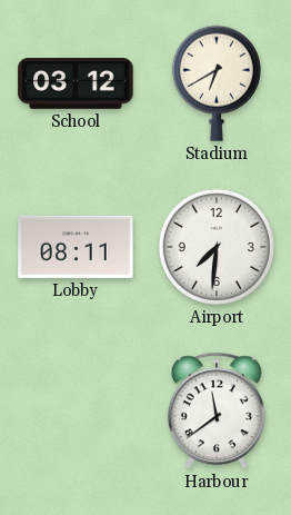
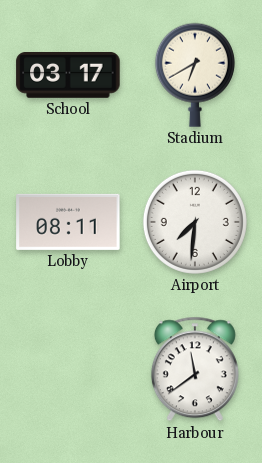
School: 03:12 -> 03:17
